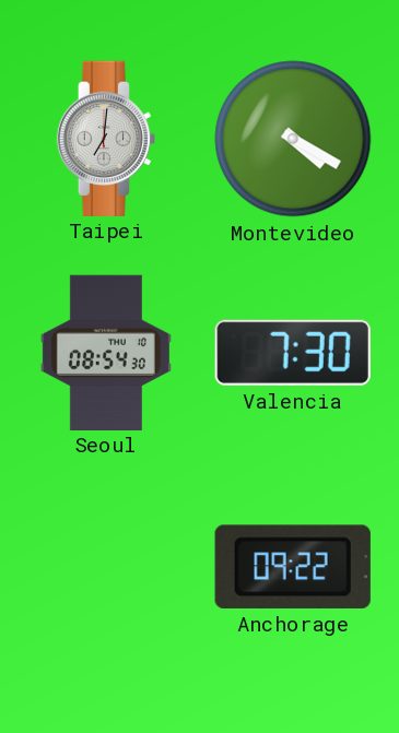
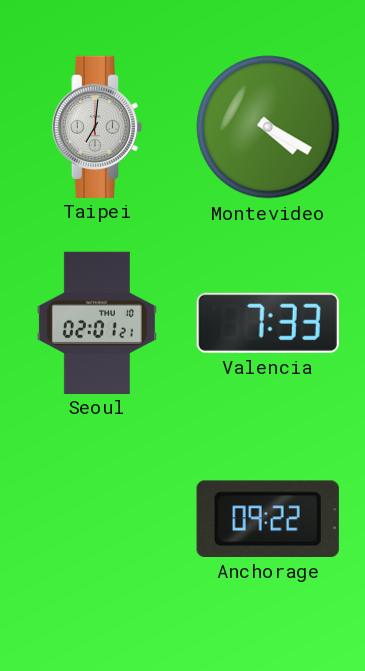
Seoul: 08:54 -> 02:01
Valencia: 7:30 -> 7:33
